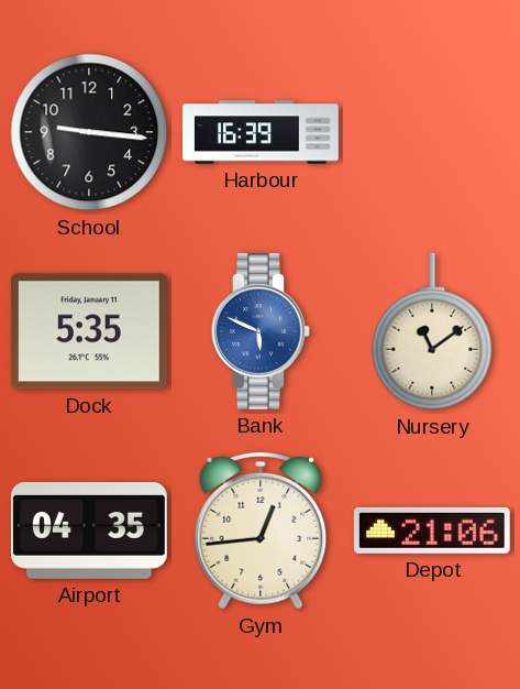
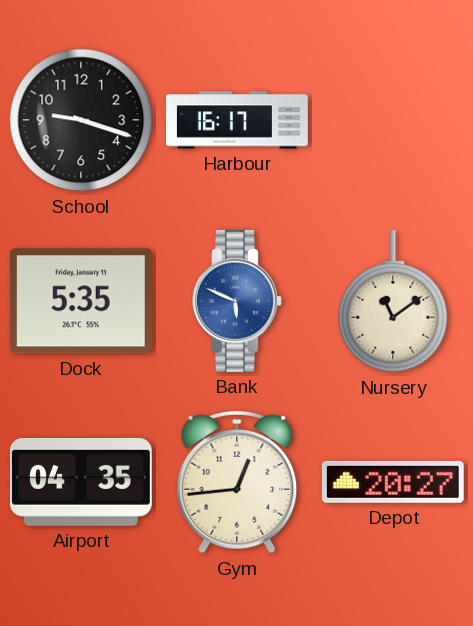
School: 9:16 -> 9:18
Harbour: 16:39 -> 16:17
Depot: 21:06 -> 20:27
